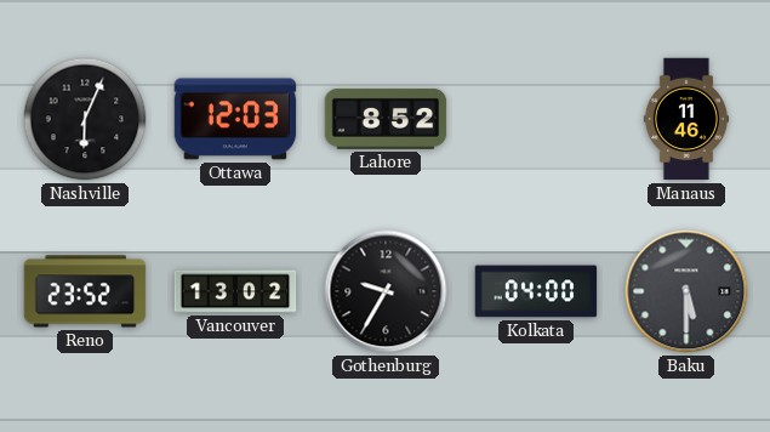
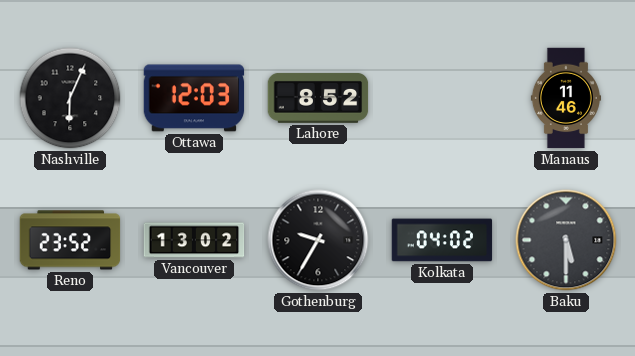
Kolkata: 04:00 -> 04:02
